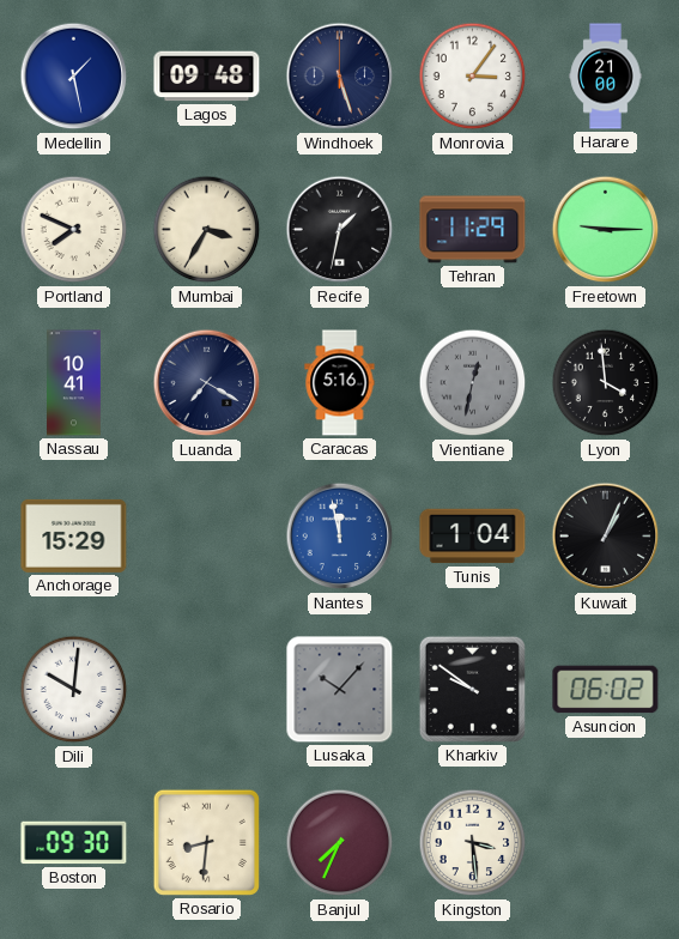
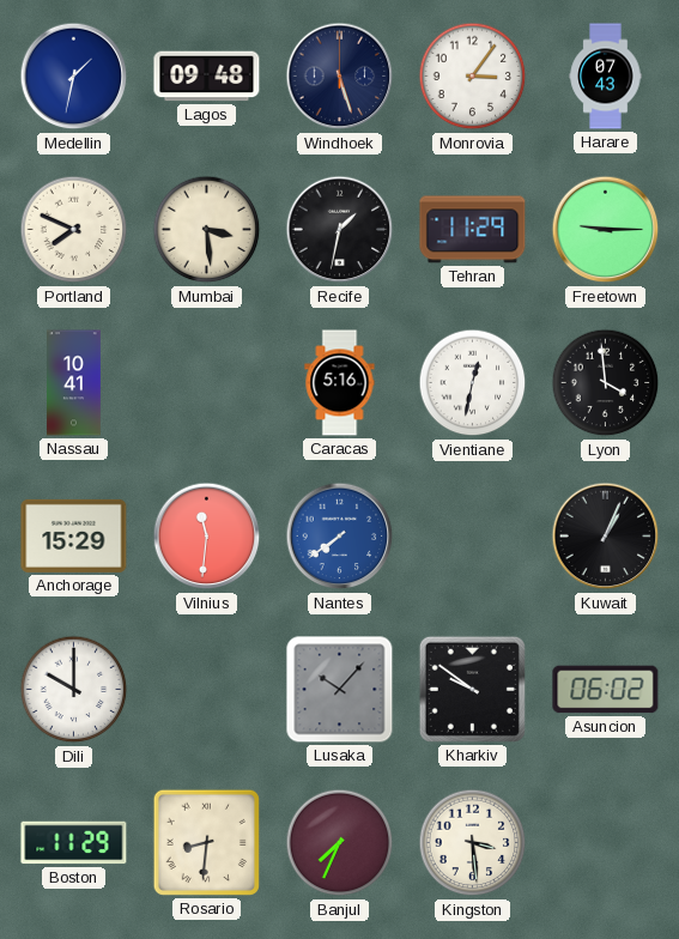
Medellin: 1:28 -> 1:32
Harare: 21:00 -> 07:43
Mumbai: 3:35 -> 3:29
Luanda: 7:20 -> none
Vientiane dial: grey -> white
Vilnius: none -> 11:31
Nantes: 11:58 -> 7:39
Tunis: 1:04 -> none
Dili: 10:01 -> 10:00
Boston: 09:30 -> 11:29
